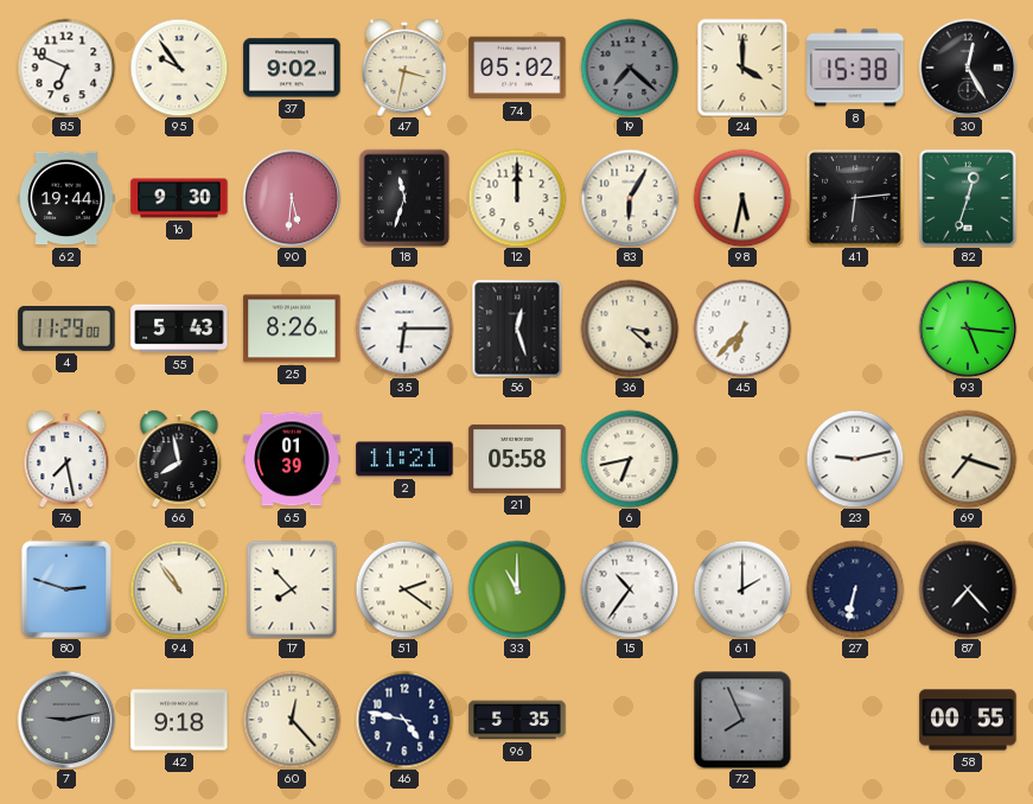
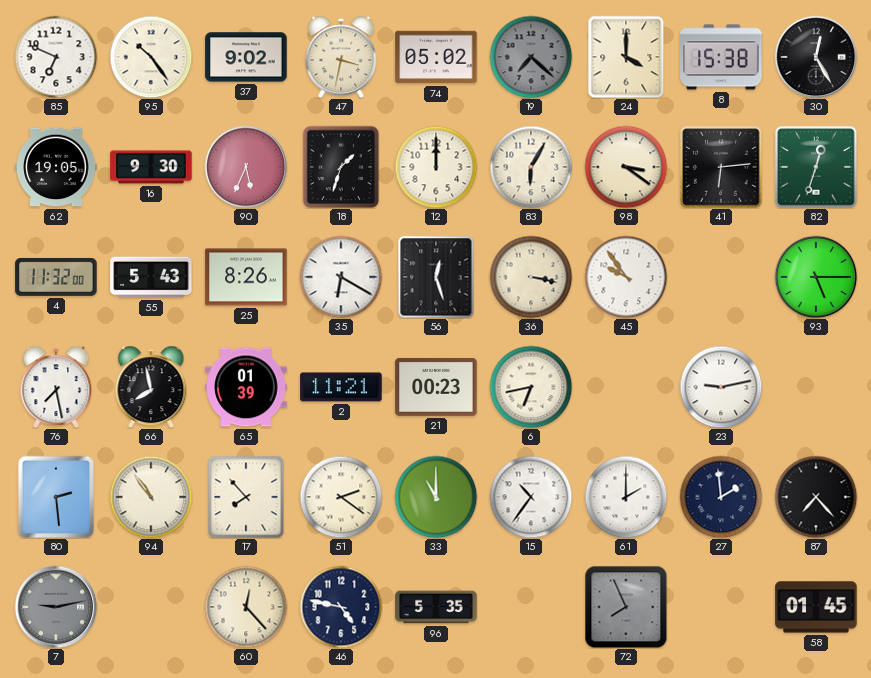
95: 9:54 -> 10:24
62: 19:44 -> 19:05
90: 5:31 -> 5:34
18: 11:33 -> 1:33
98: 5:32 -> 3:21
4: 11:29 -> 11:32
35: 6:15 -> 6:20
36: 3:22 -> 3:17
45: 6:37 -> 9:54
93: 5:16 -> 5:15
21: 05:58 -> 00:23
69: 7:18 -> none
80: 2:48 -> 2:29
27: 6:32 -> 1:59
42: 9:18 -> none
58: 00:55 -> 01:45
